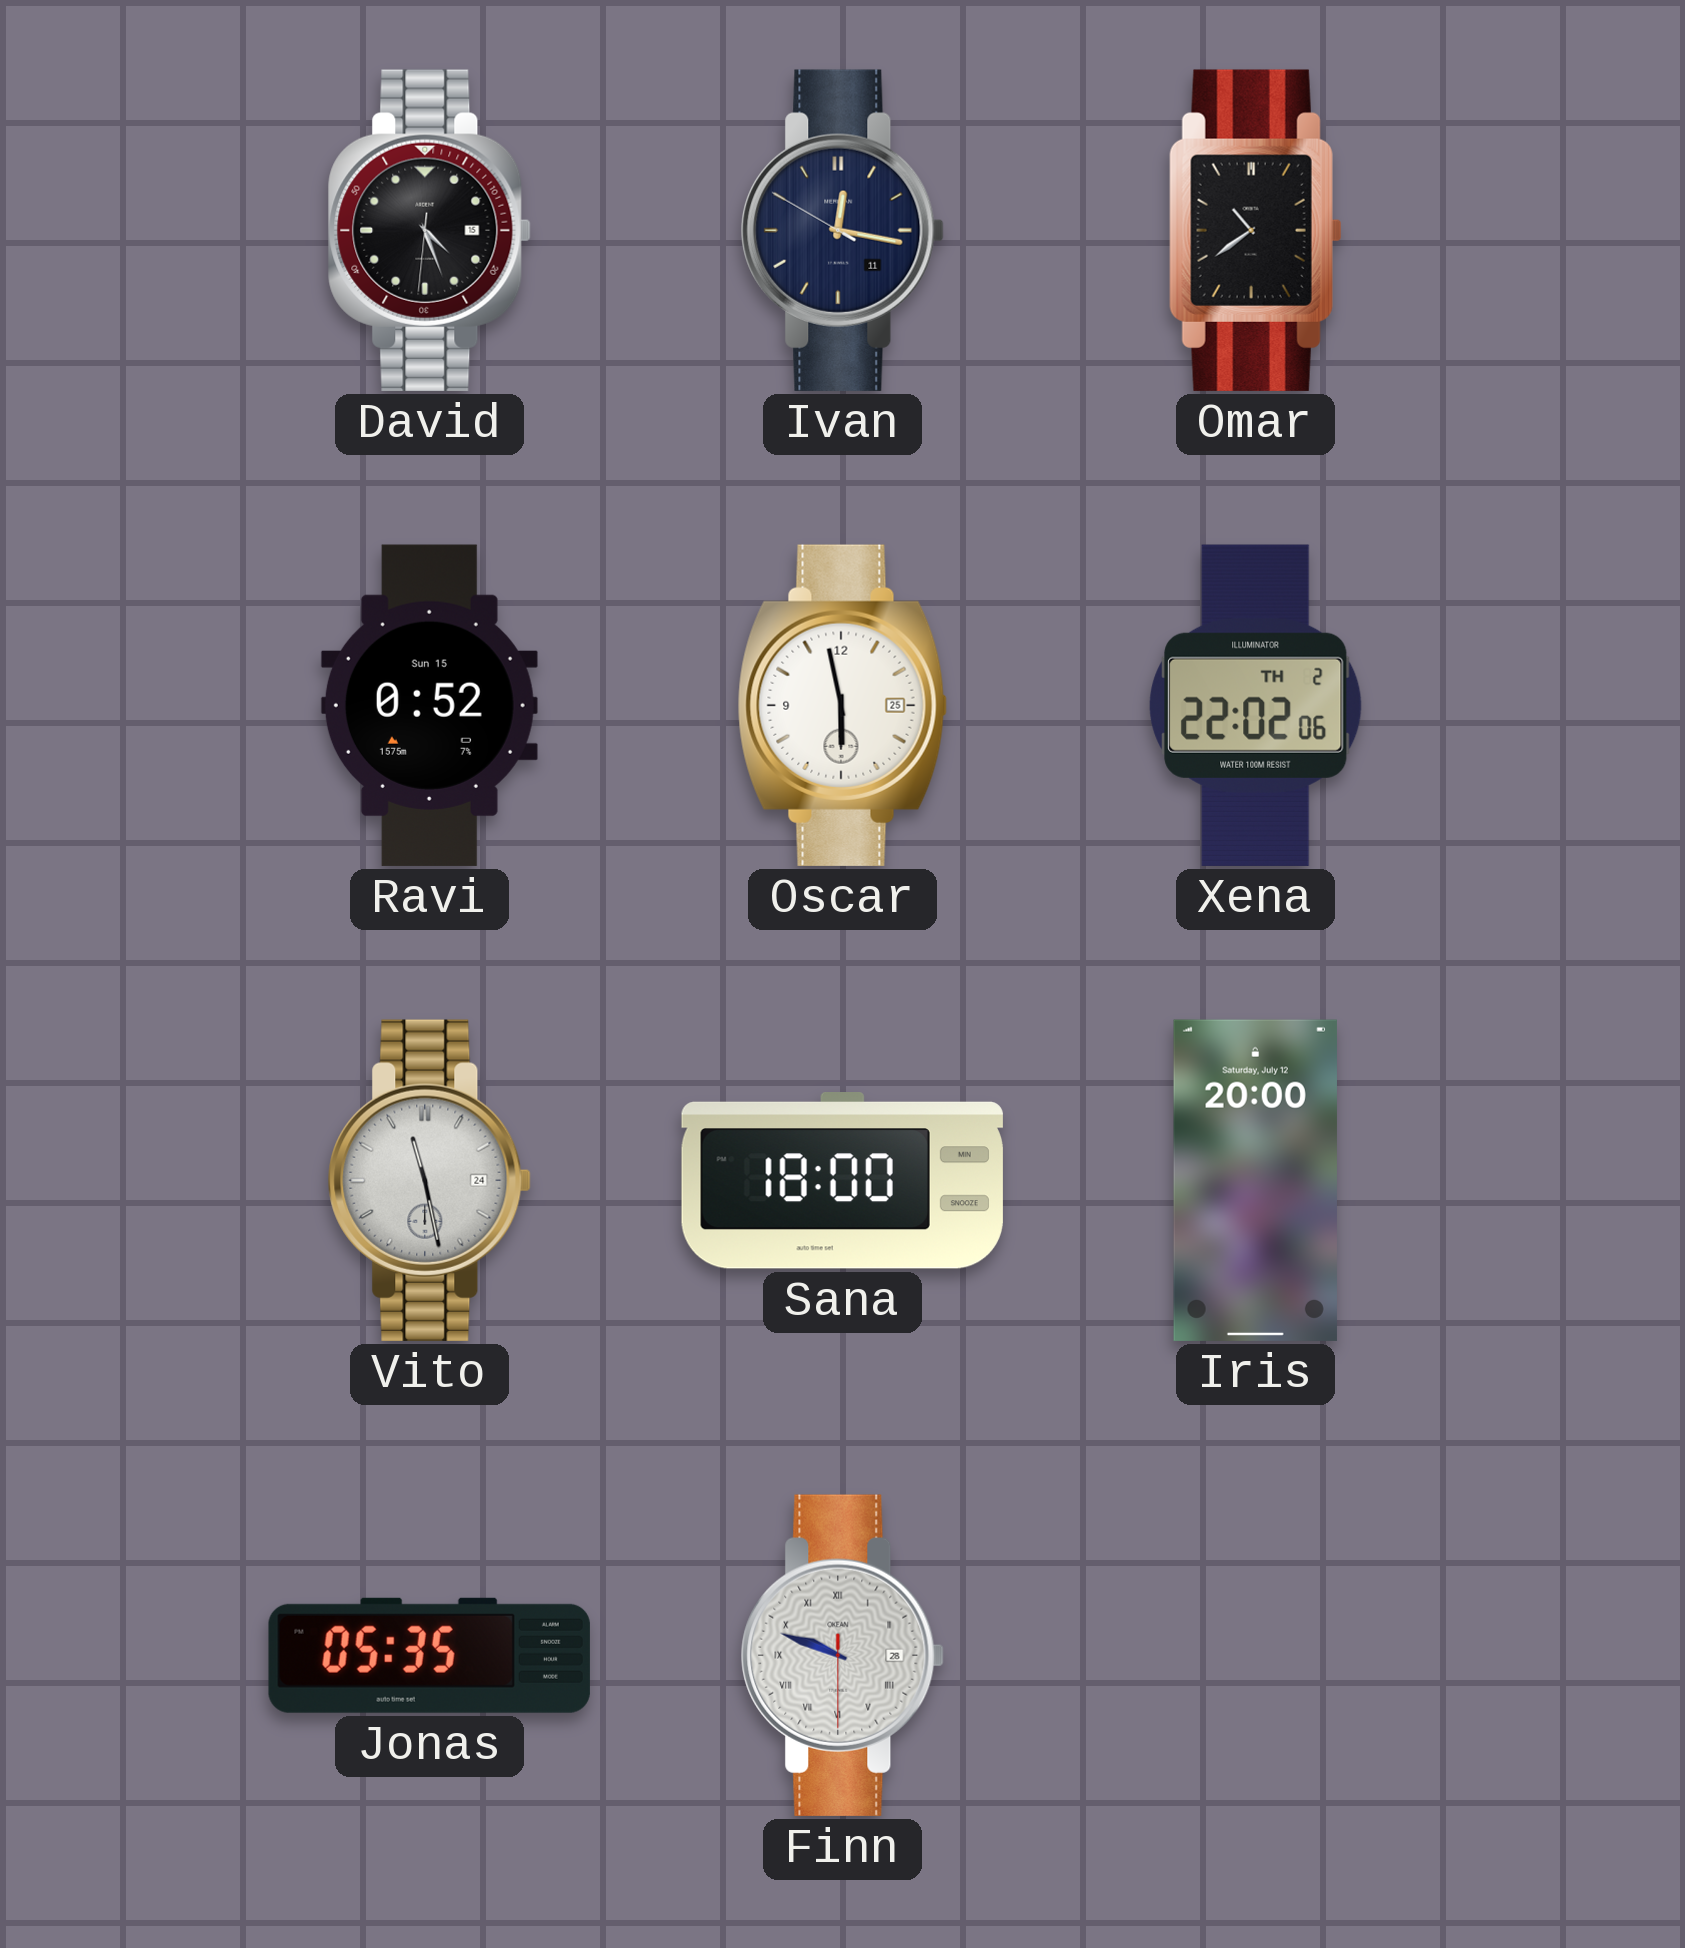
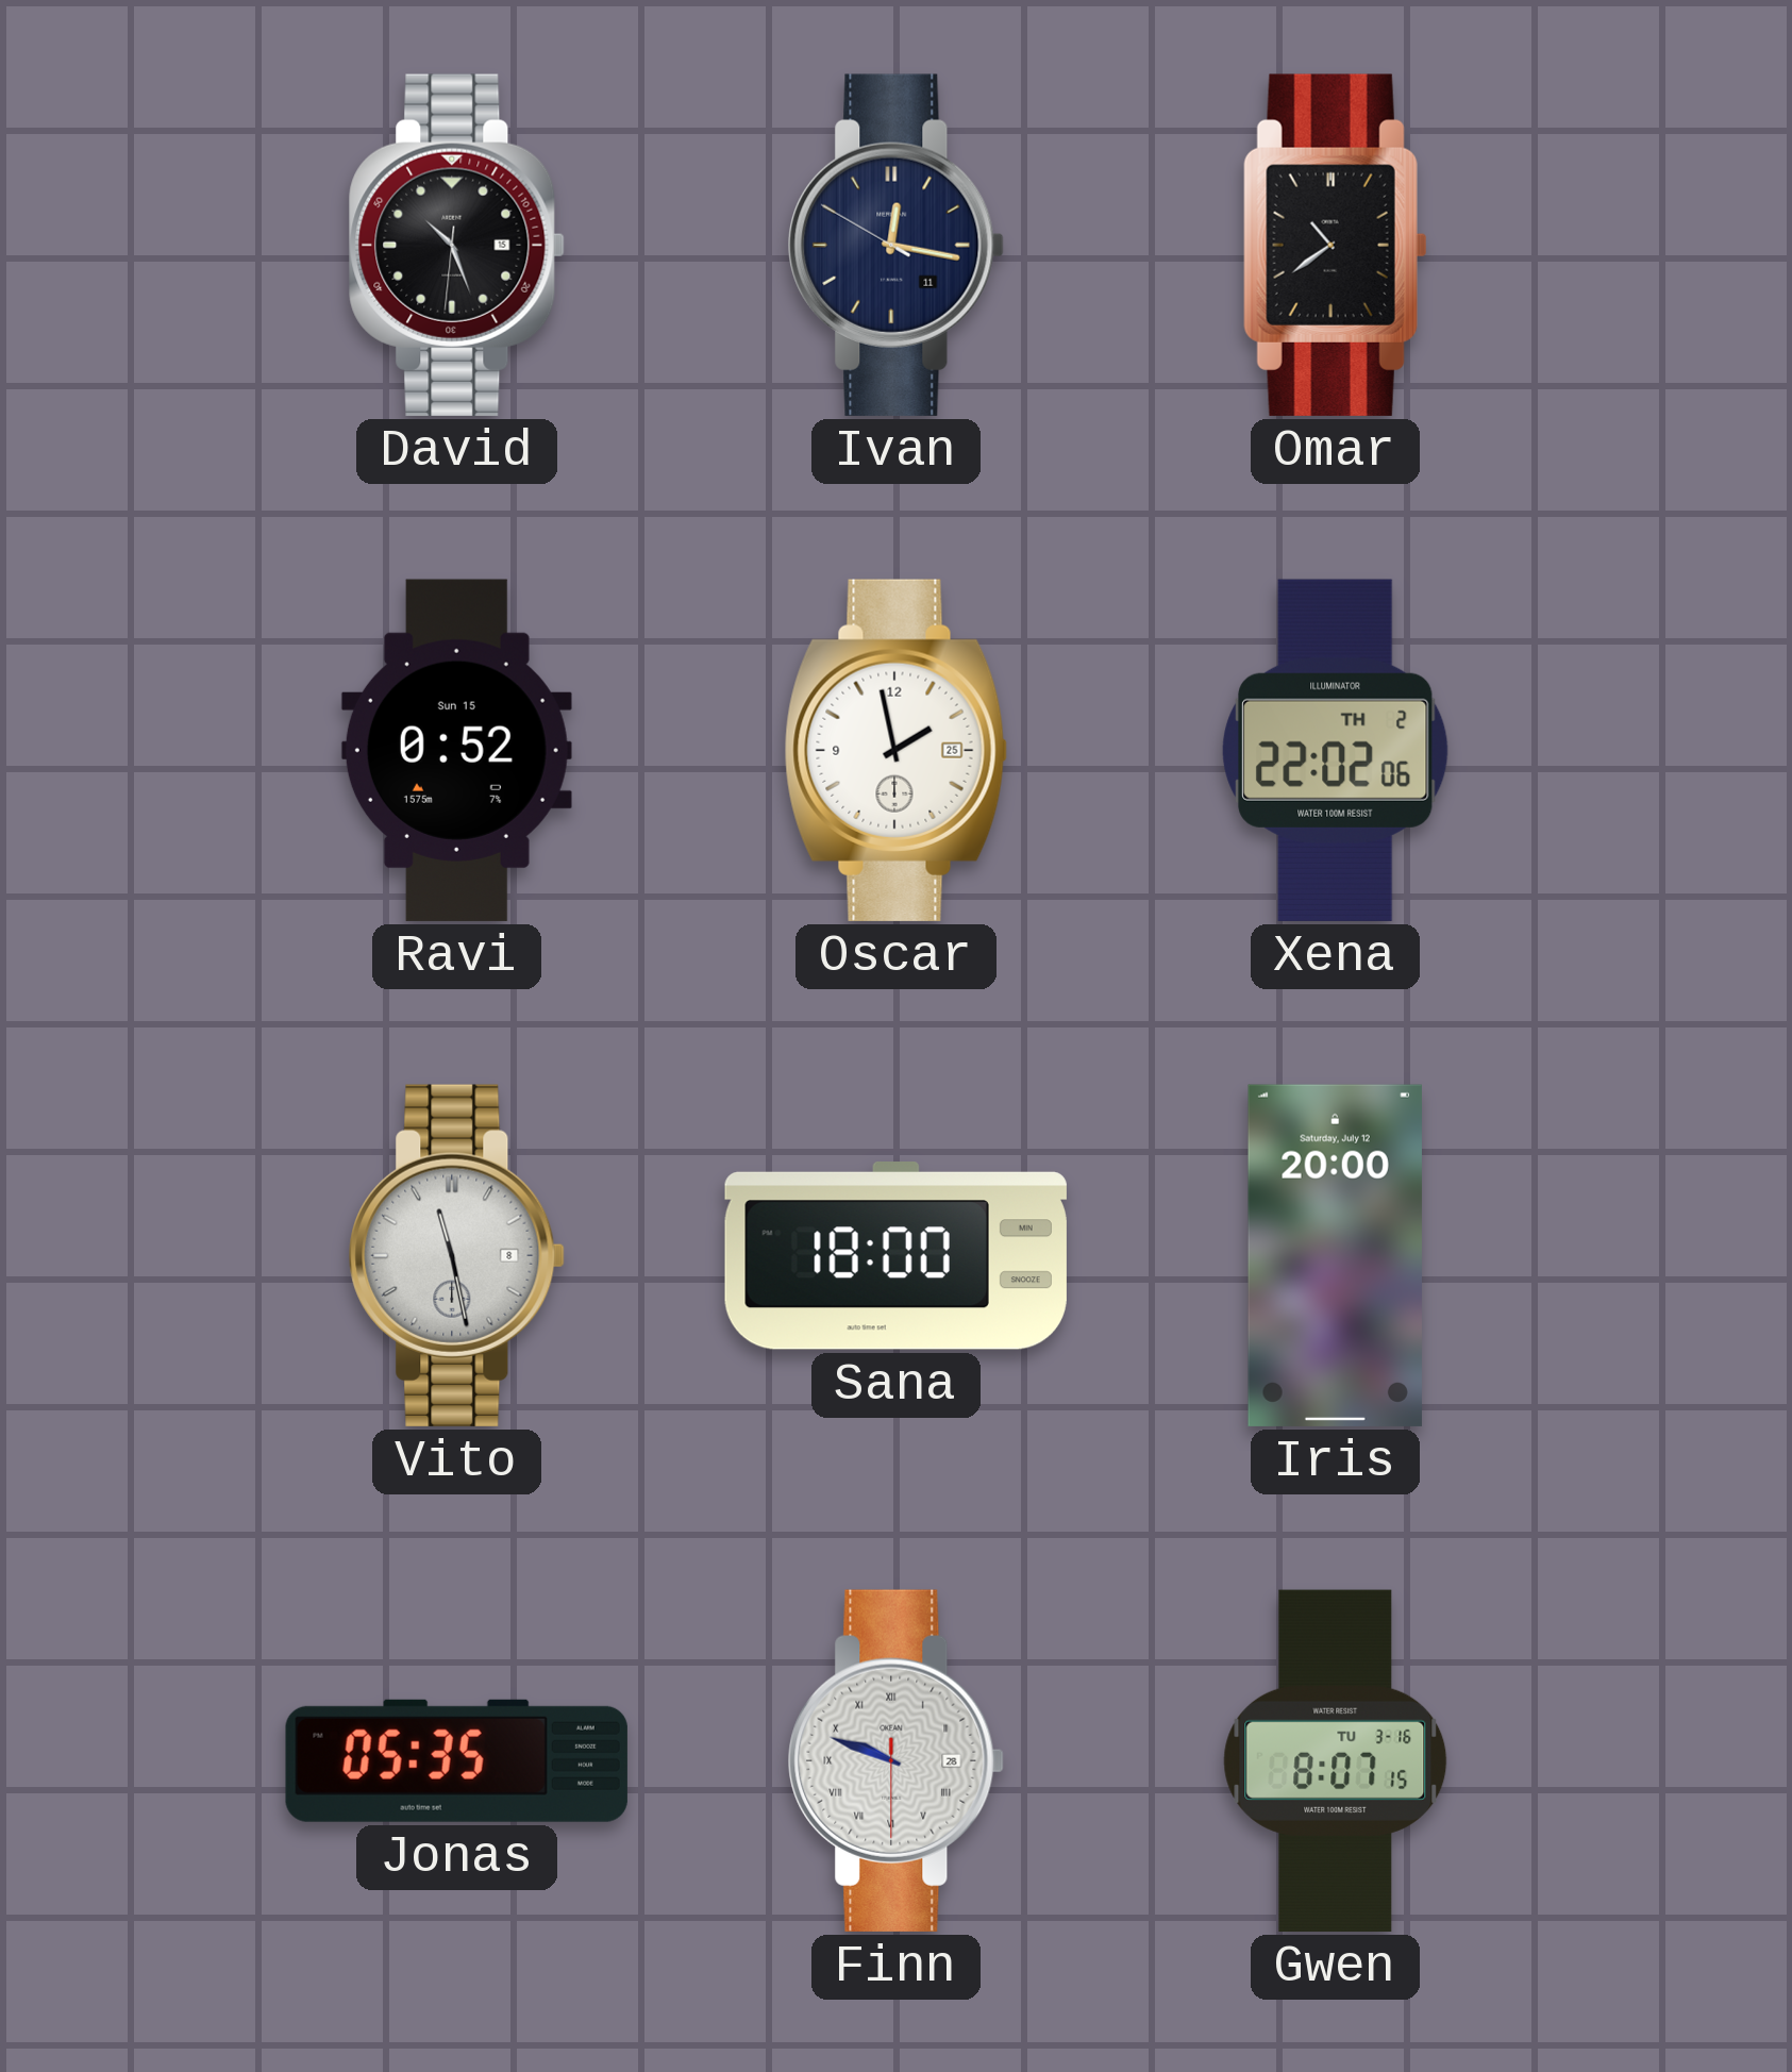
David: 4:26 -> 10:26
Oscar: 5:58 -> 1:58
Vito date: 24 -> 8
Gwen: none -> 8:07
